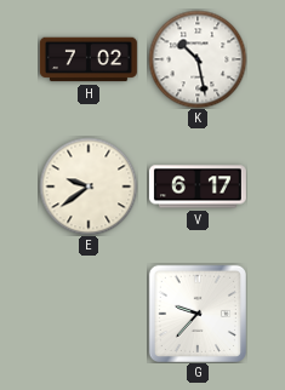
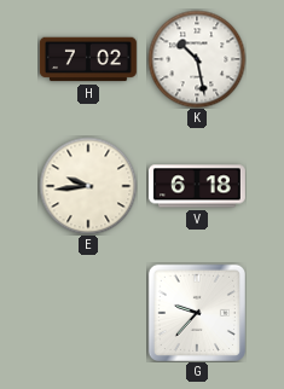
E: 9:39 -> 9:44
V: 6:17 -> 6:18
